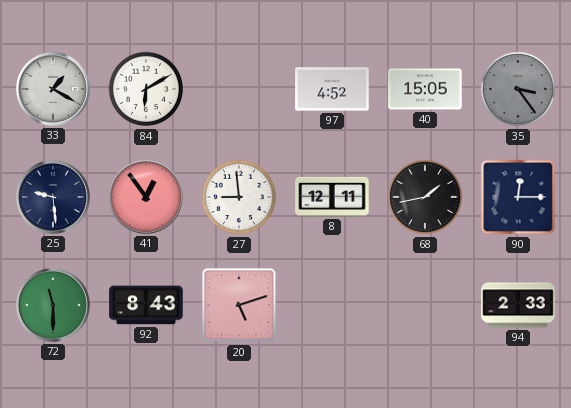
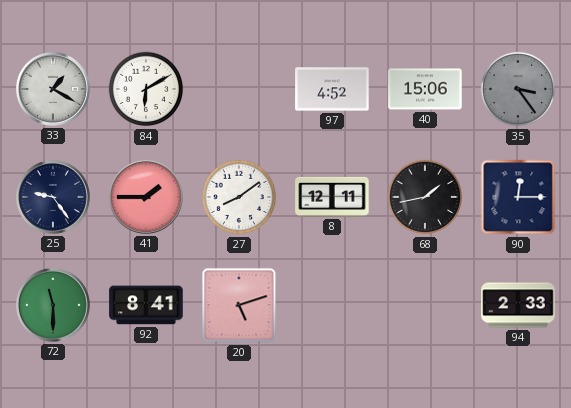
40: 15:05 -> 15:06
25: 9:29 -> 9:24
41: 12:54 -> 1:45
27: 8:59 -> 8:09
92: 8:43 -> 8:41
